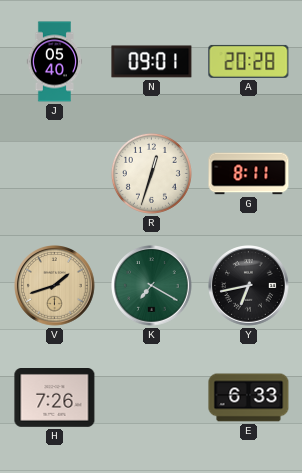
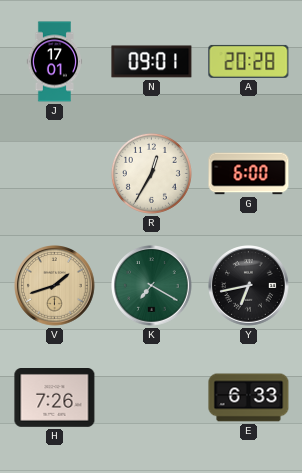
J: 05:40 -> 17:01
R: 12:33 -> 12:35
G: 8:11 -> 6:00
